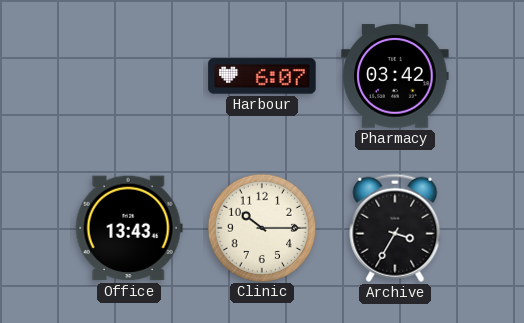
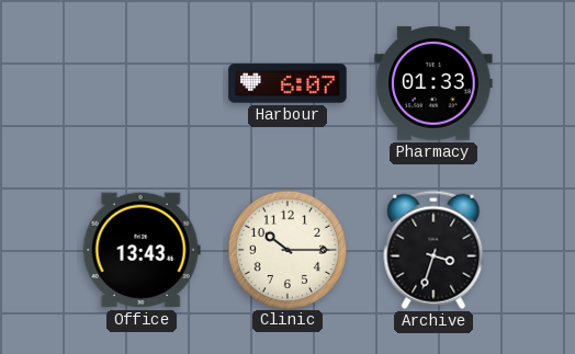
Pharmacy: 03:42 -> 01:33
Archive: 3:35 -> 3:33
